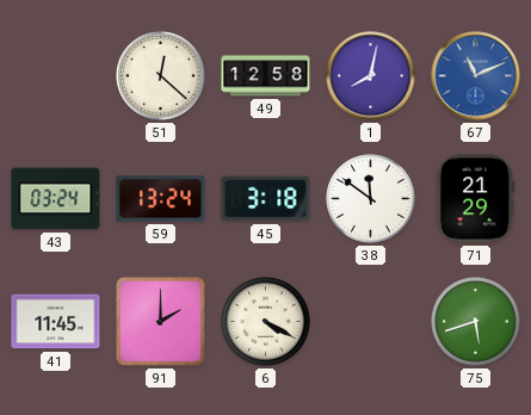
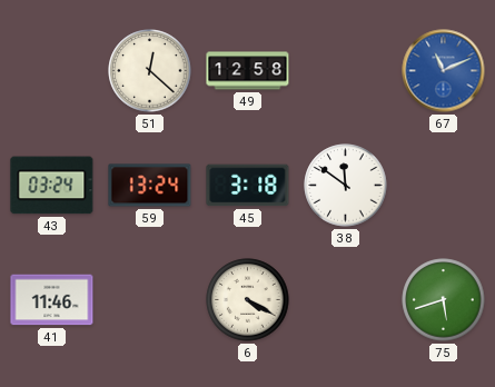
1: 8:02 -> none
71: 21:29 -> none
41: 11:45 -> 11:46
91: 2:00 -> none
